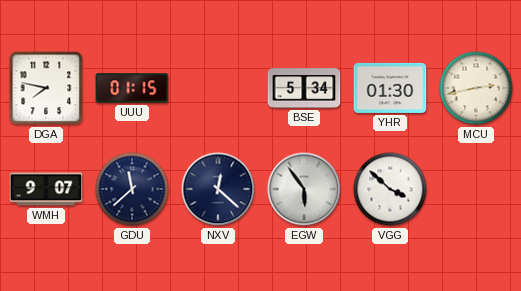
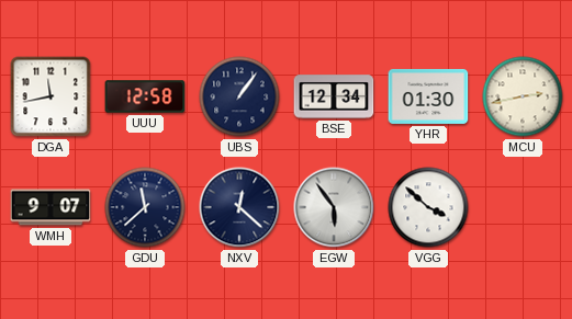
DGA: 7:47 -> 11:43
UUU: 01:15 -> 12:58
UBS: none -> 1:06
BSE: 5:34 -> 12:34
